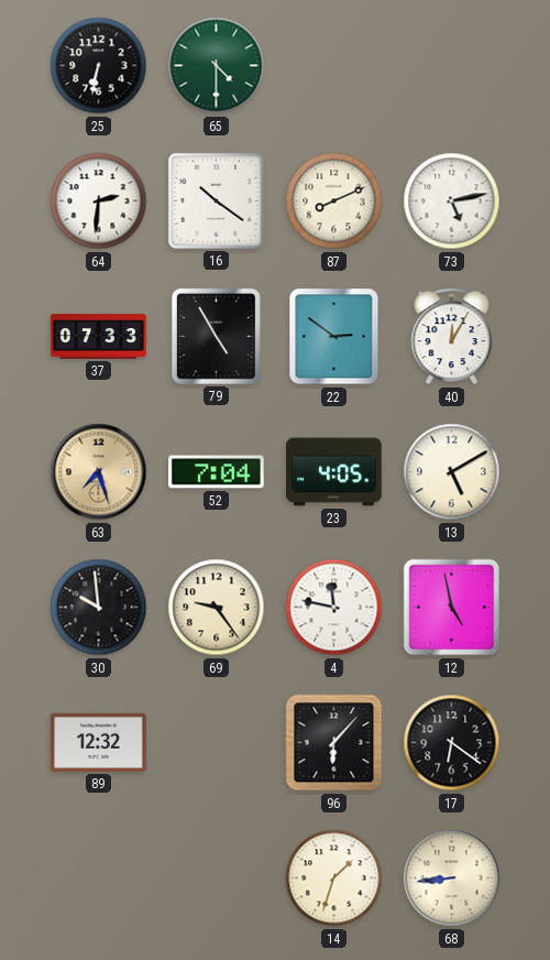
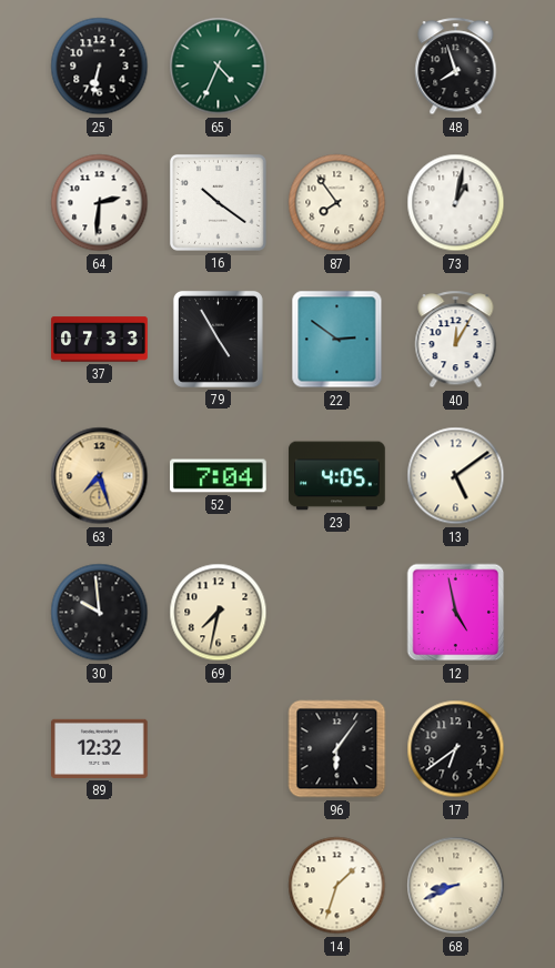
65: 4:30 -> 4:34
48: none -> 7:57
87: 8:11 -> 7:54
73: 5:13 -> 1:02
13: 5:10 -> 5:09
69: 9:24 -> 7:32
4: 11:47 -> none
96: 6:07 -> 6:06
17: 6:21 -> 6:39
68: 8:44 -> 8:41
